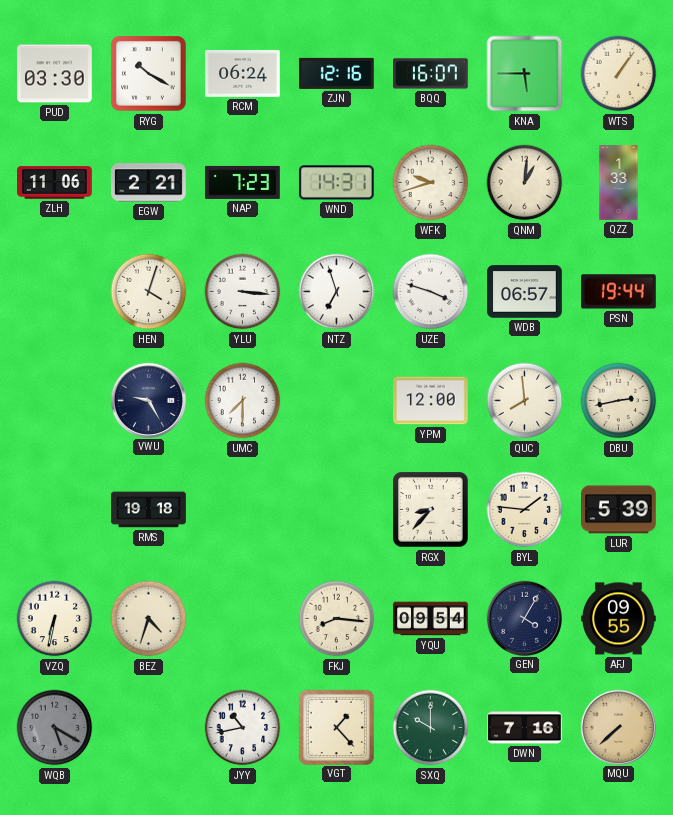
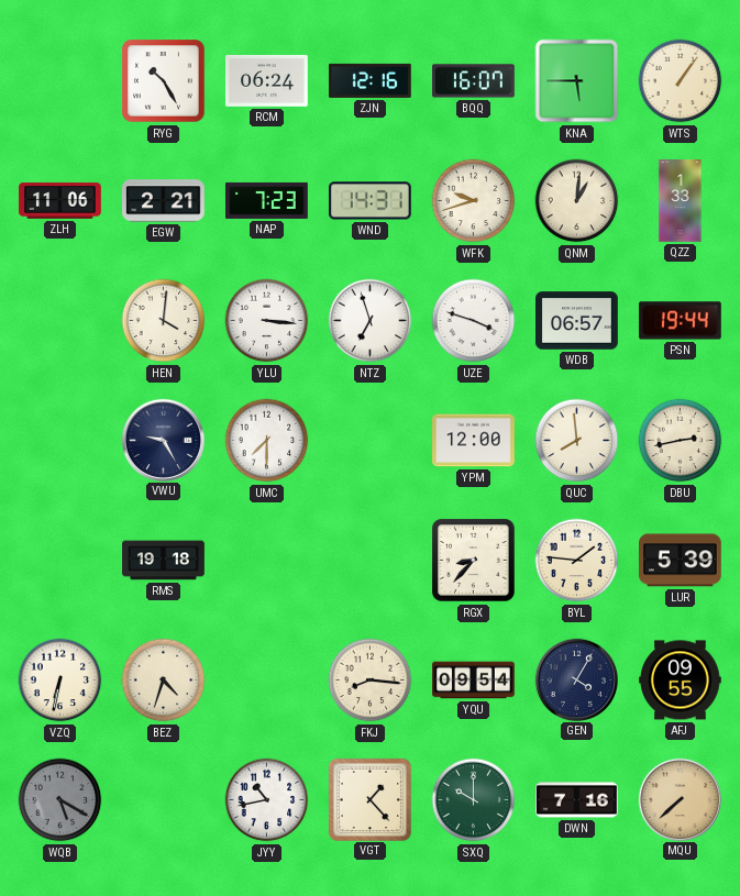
PUD: 03:30 -> none
RYG: 10:20 -> 10:25
HEN: 4:03 -> 4:01
